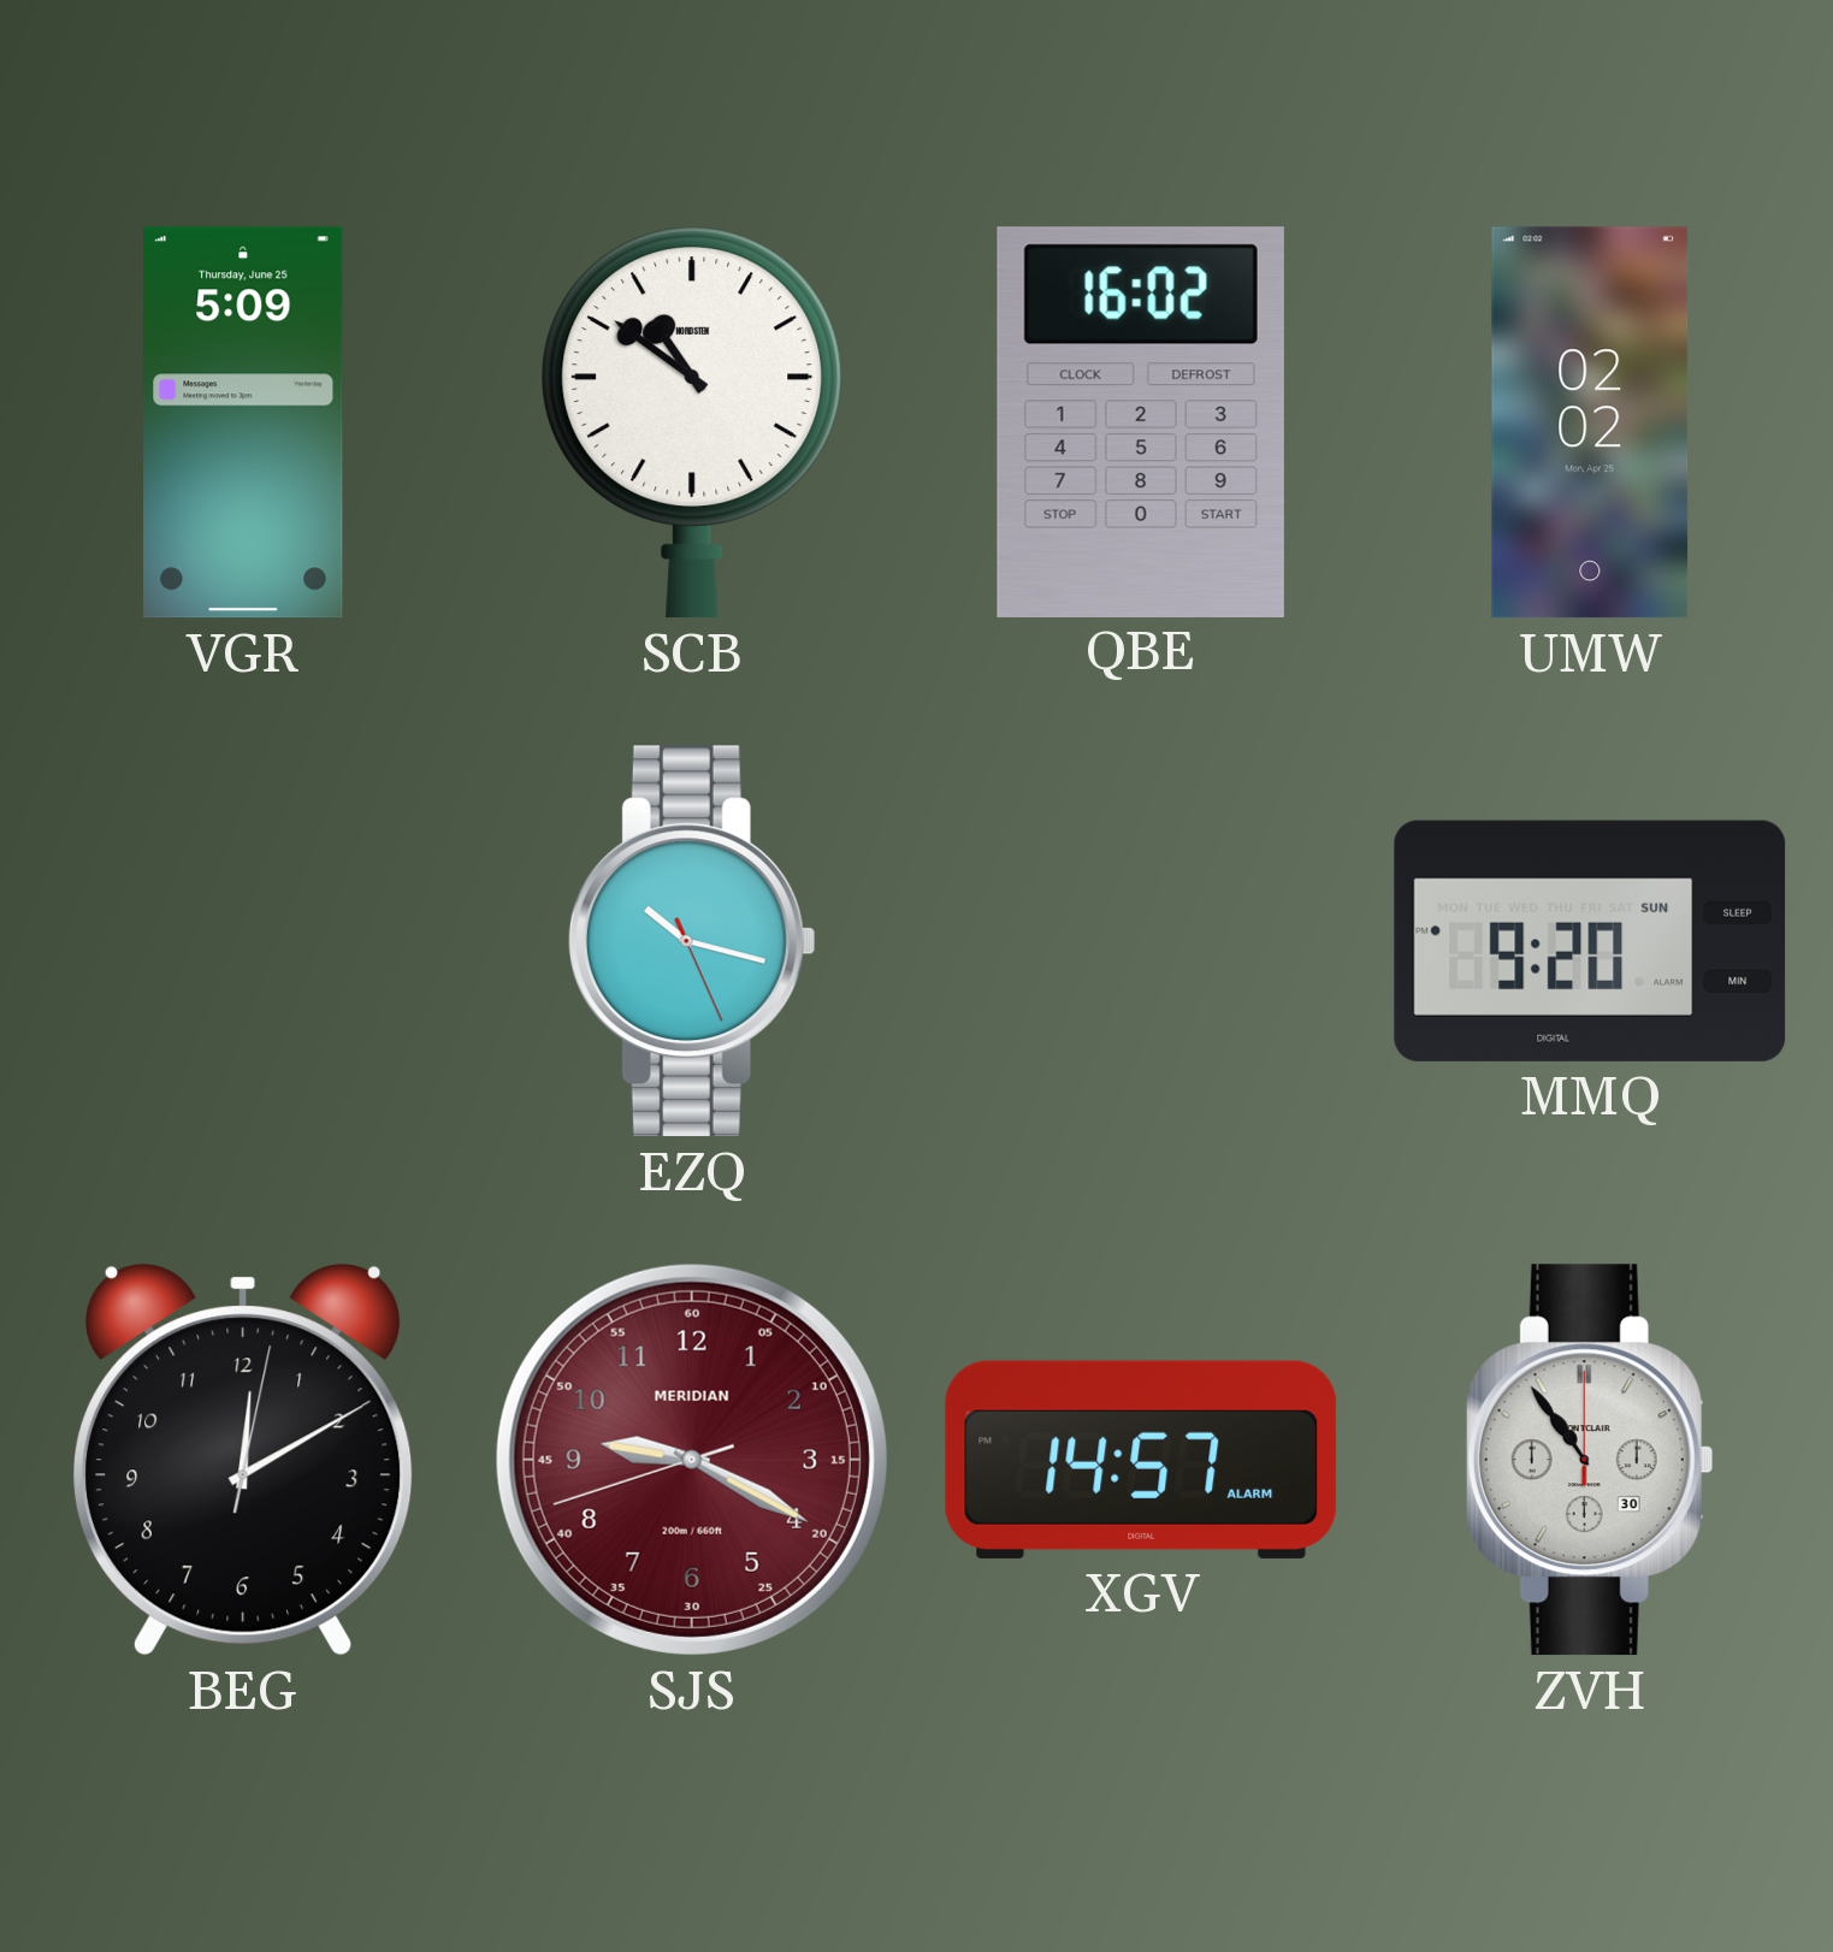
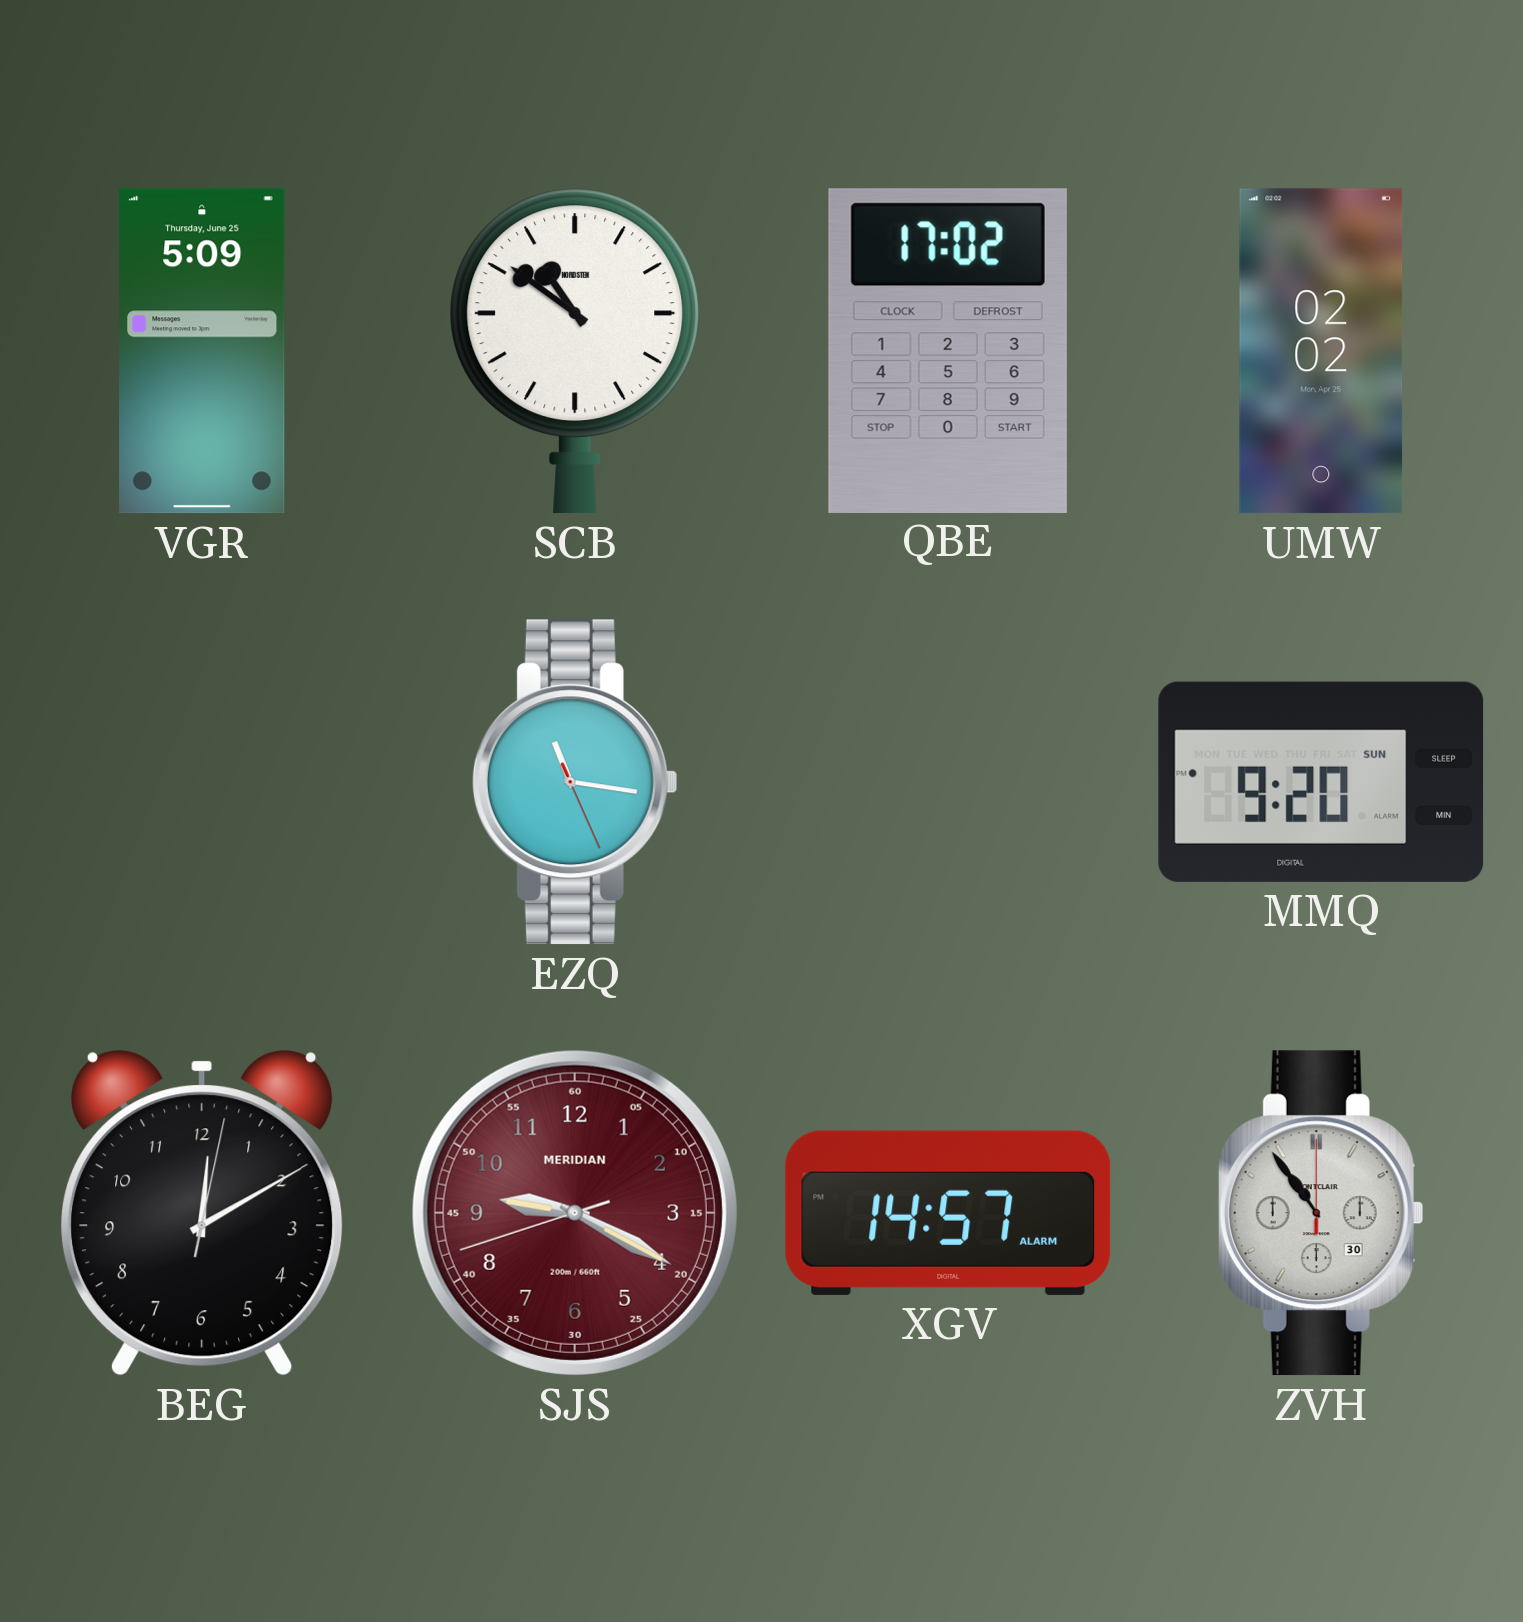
QBE: 16:02 -> 17:02
EZQ: 10:17 -> 11:16
